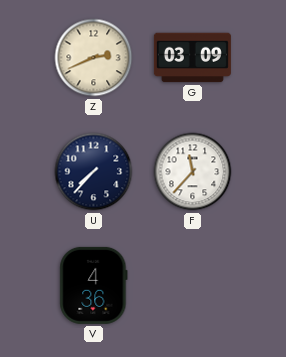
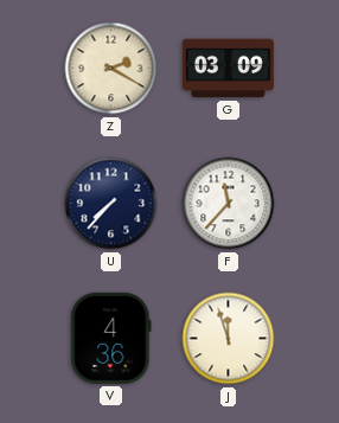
Z: 2:41 -> 2:20
J: none -> 11:57
